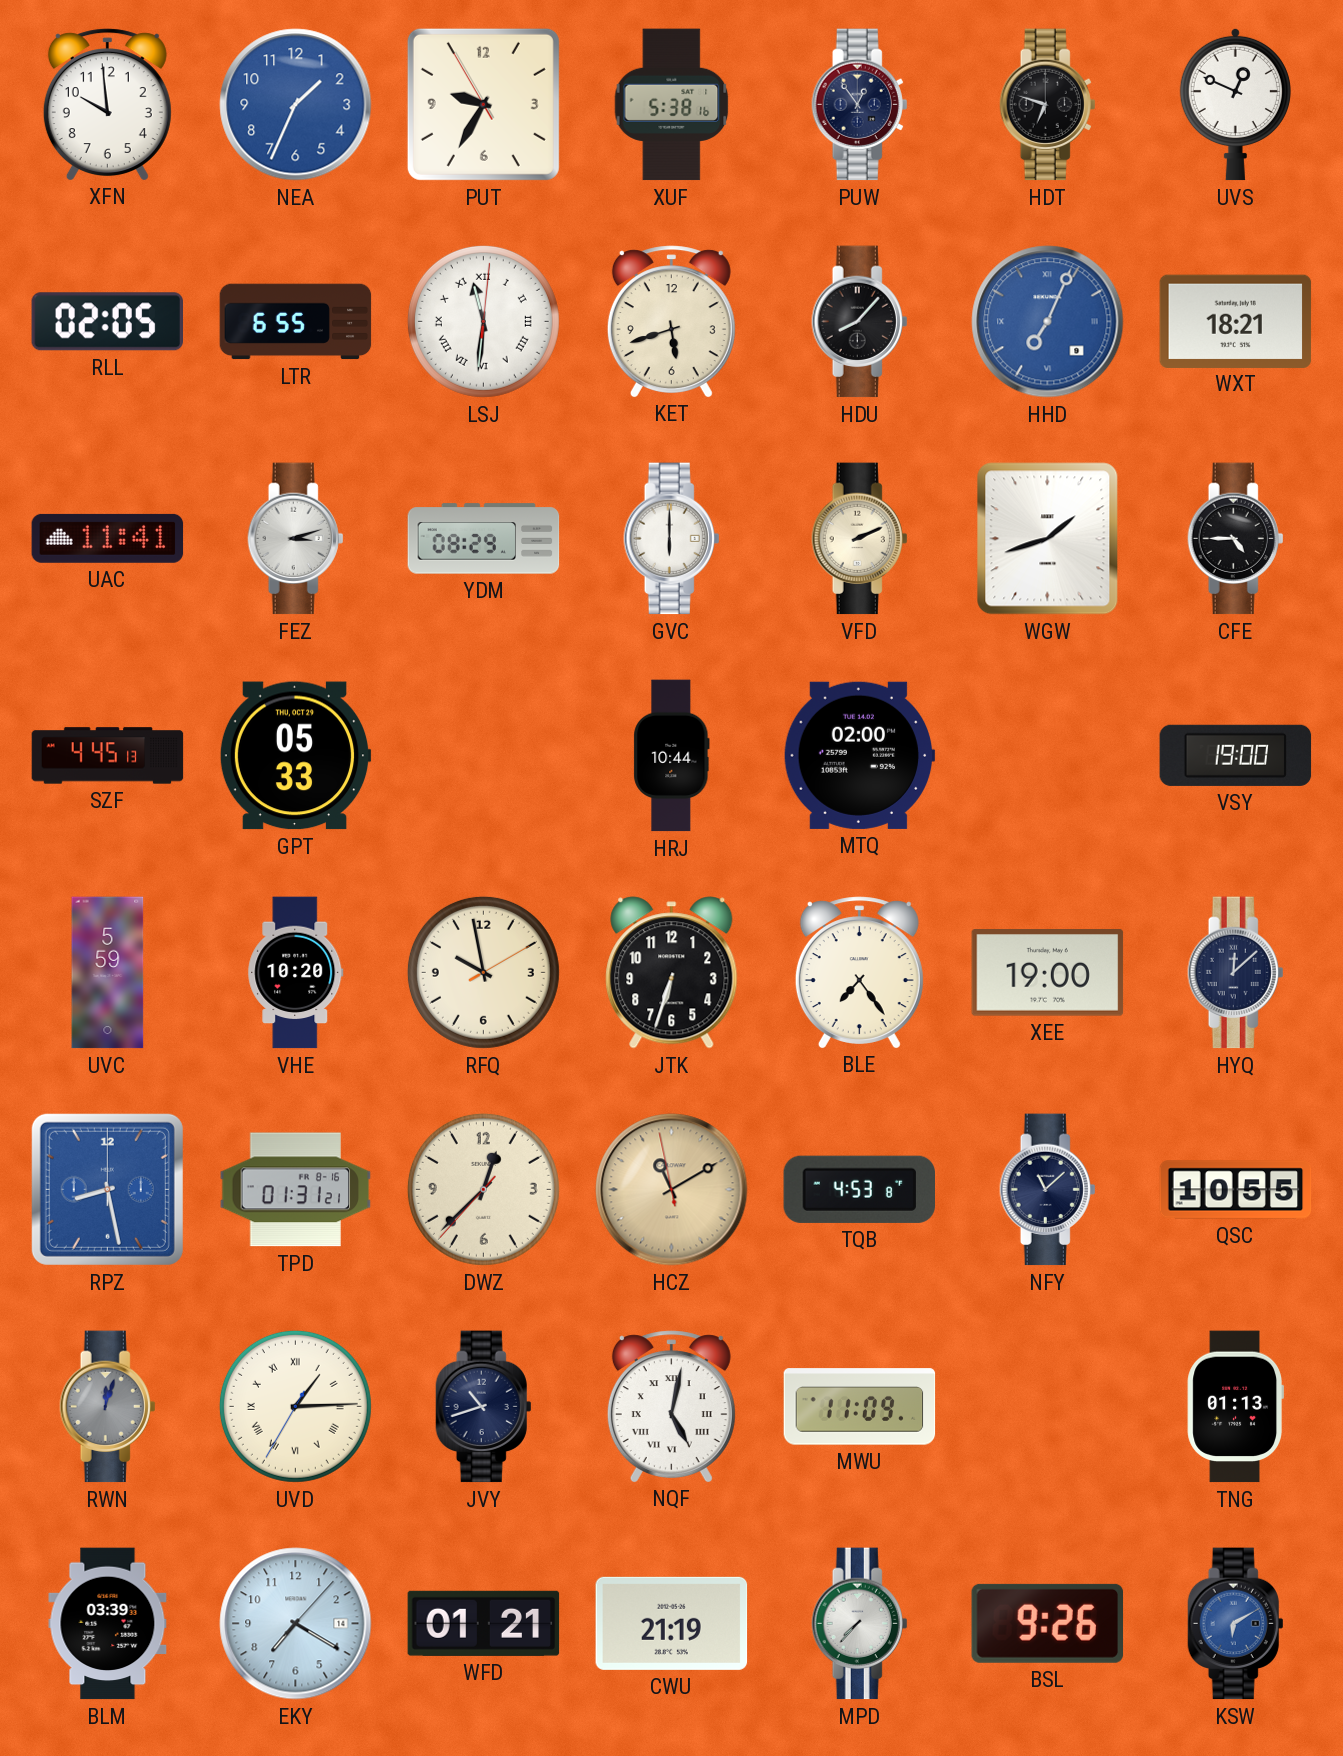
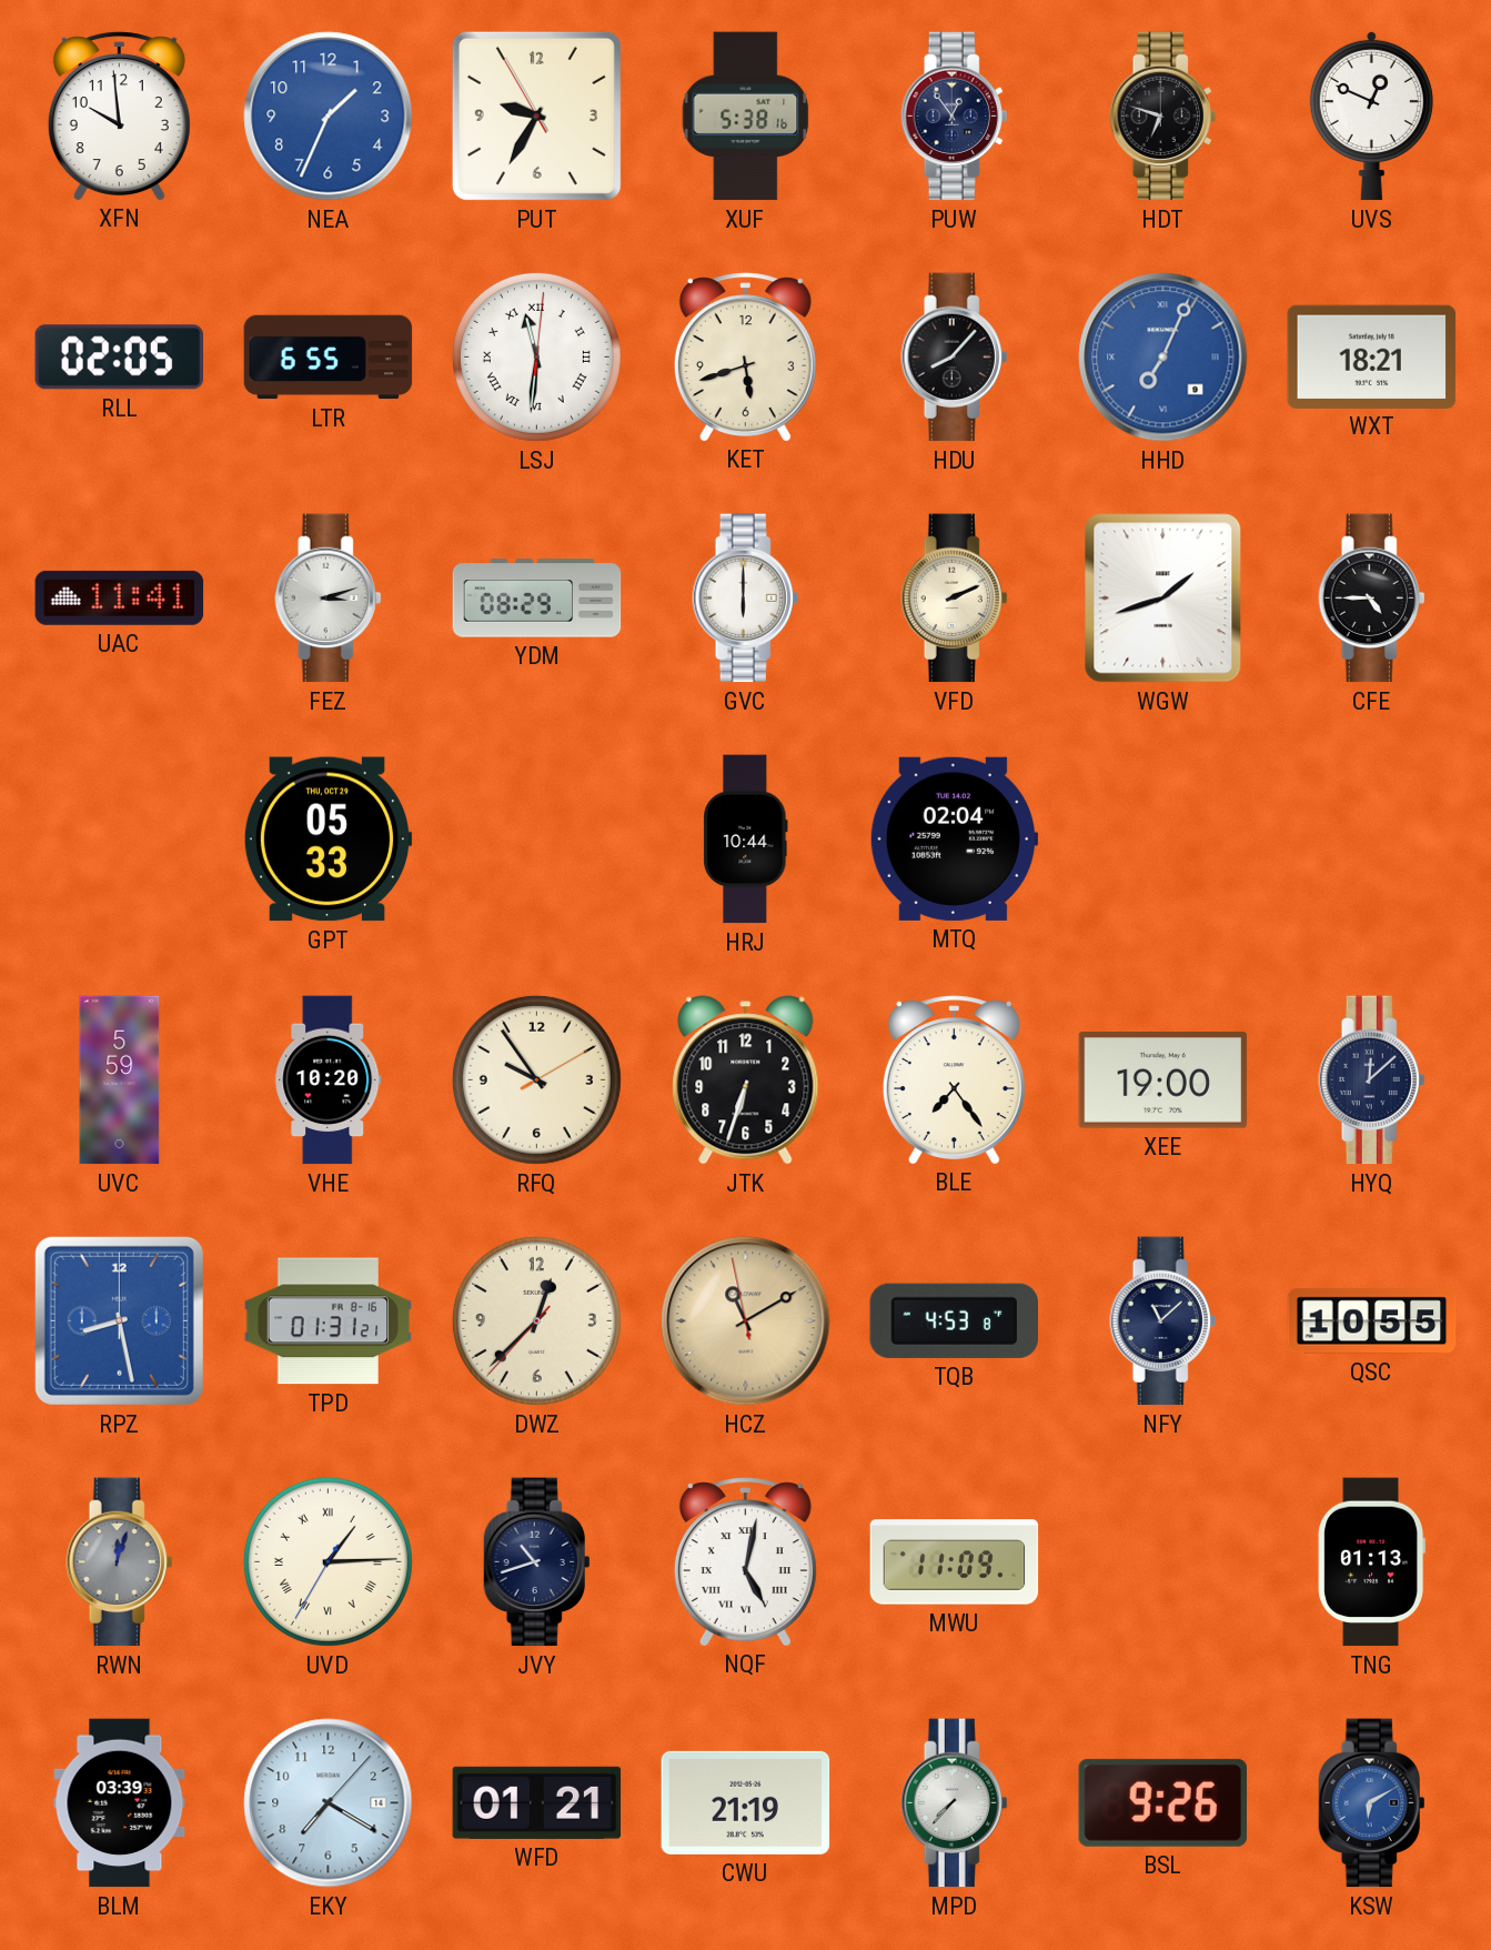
SZF: 4:45 -> none
MTQ: 02:00 -> 02:04
VSY: 19:00 -> none
RFQ: 9:58 -> 9:54
